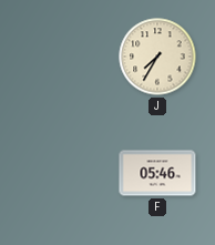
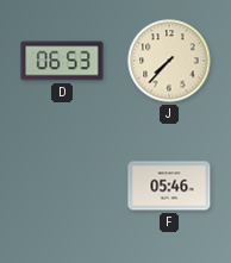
D: none -> 06:53
J: 7:35 -> 7:37
